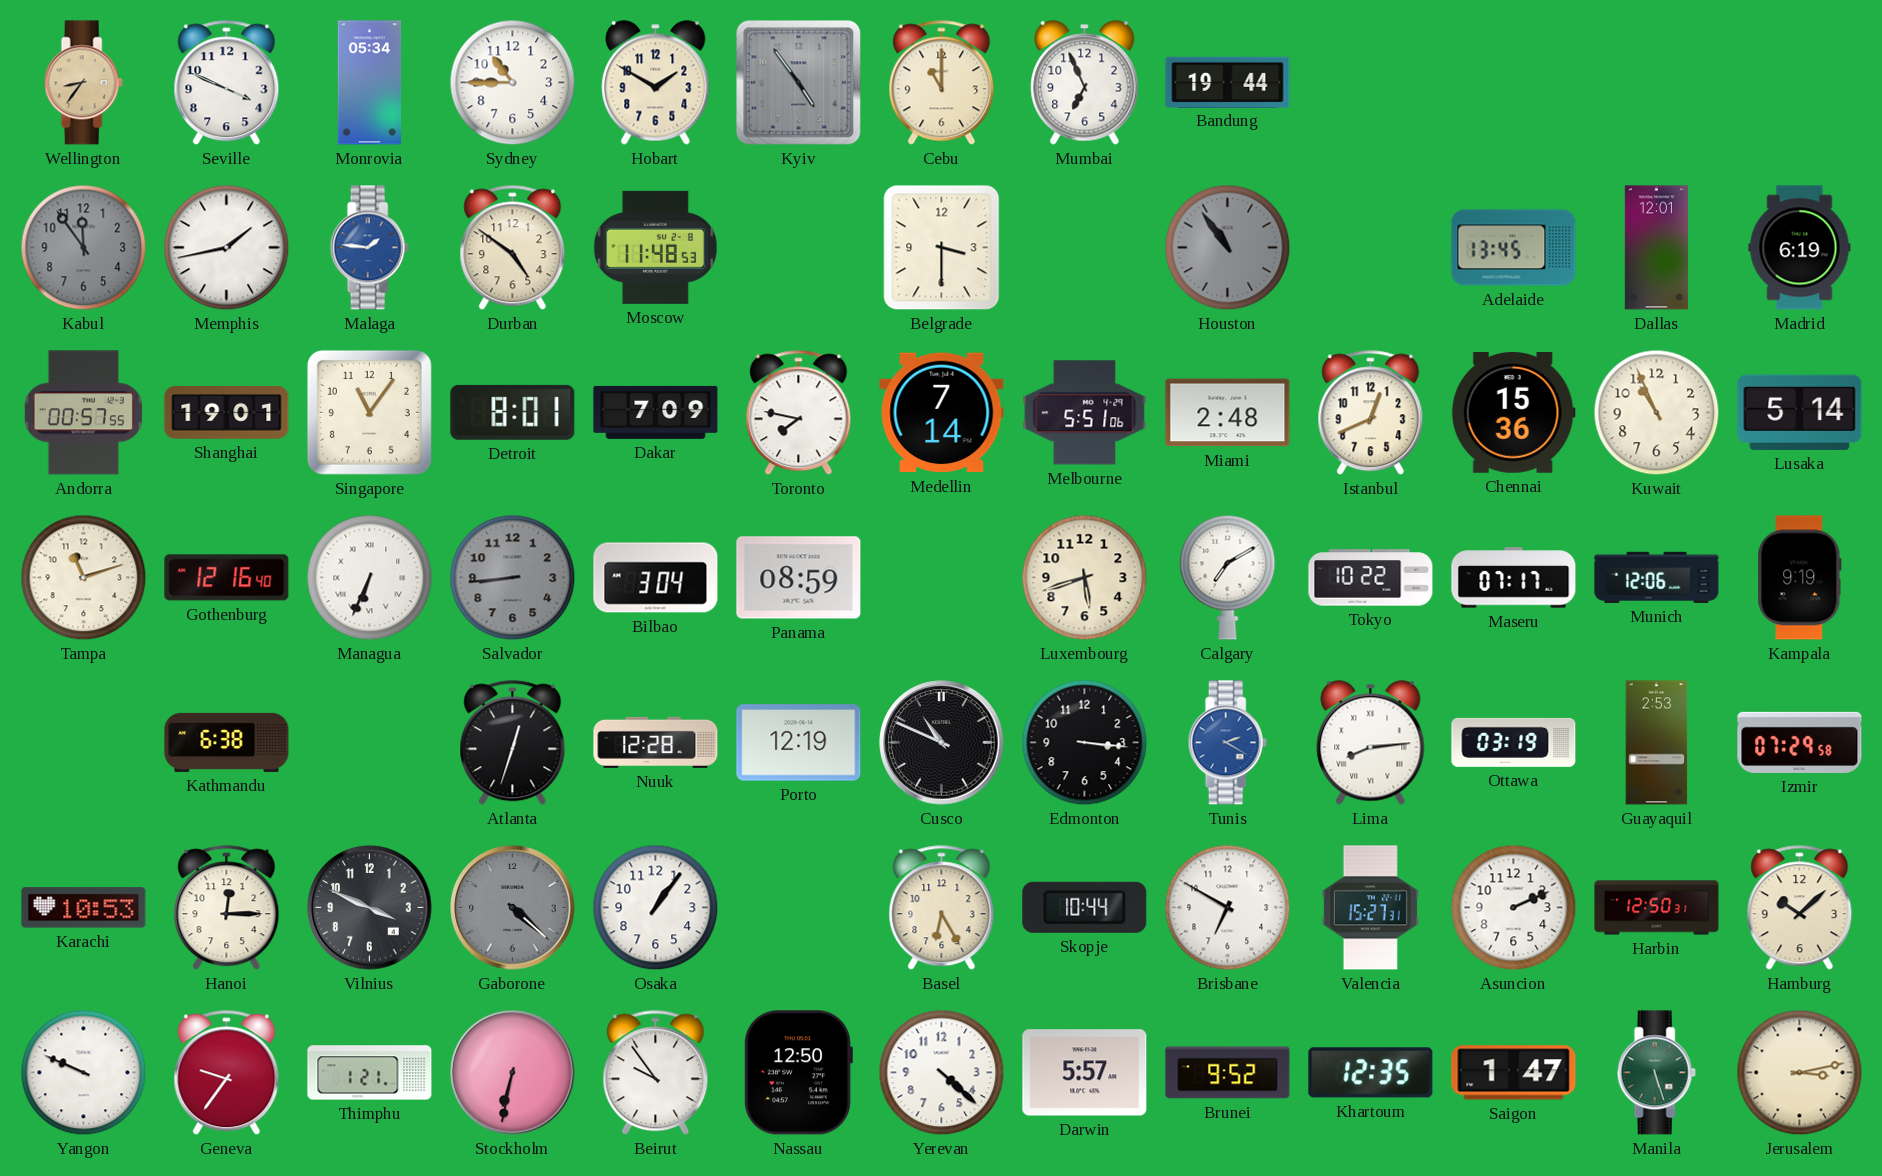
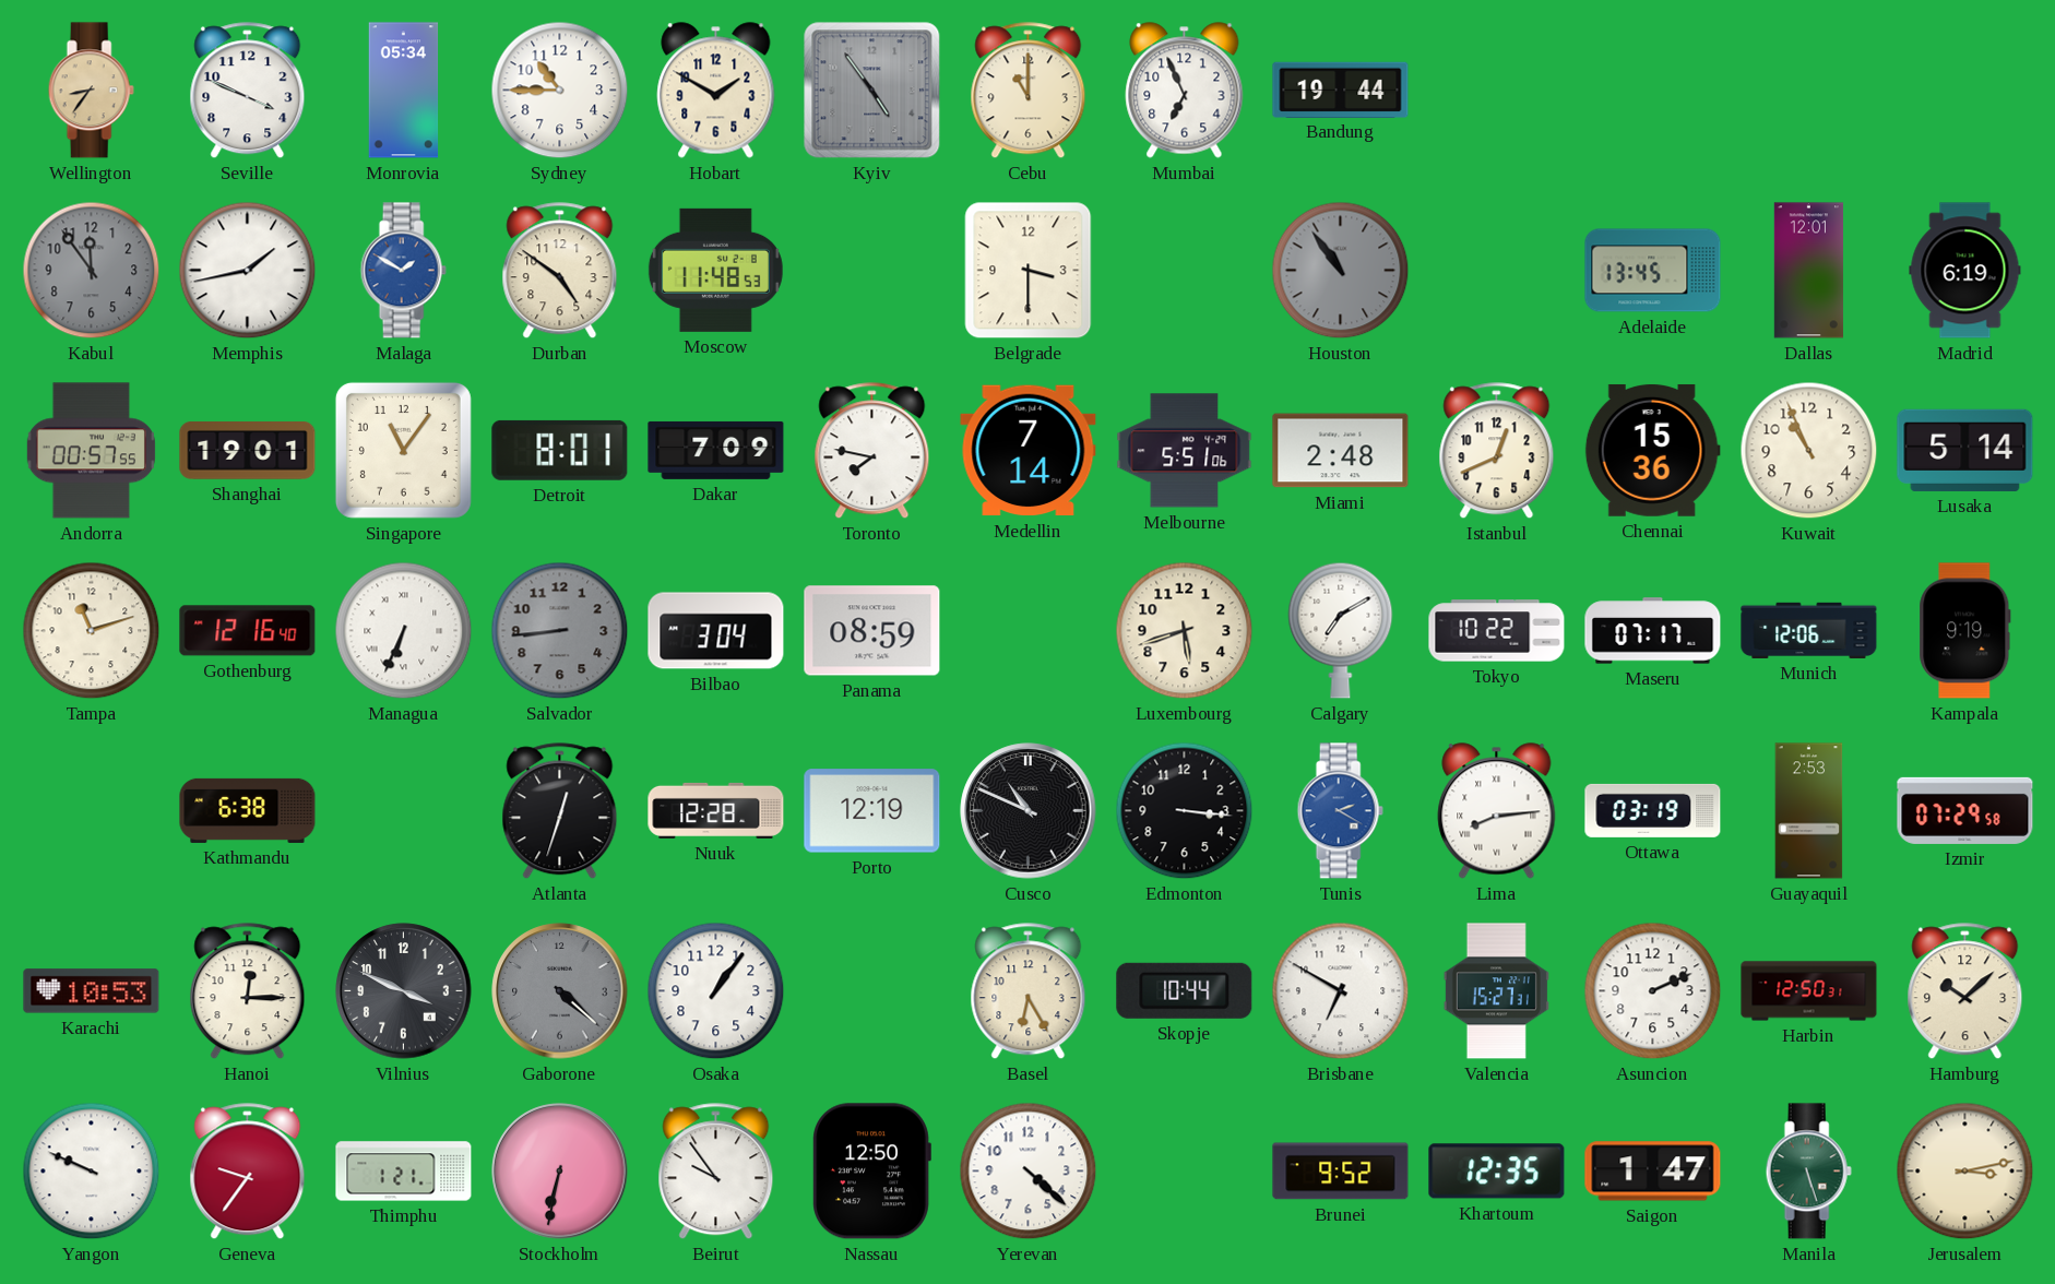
Malaga: 1:46 -> 1:50
Darwin: 5:57 -> none
